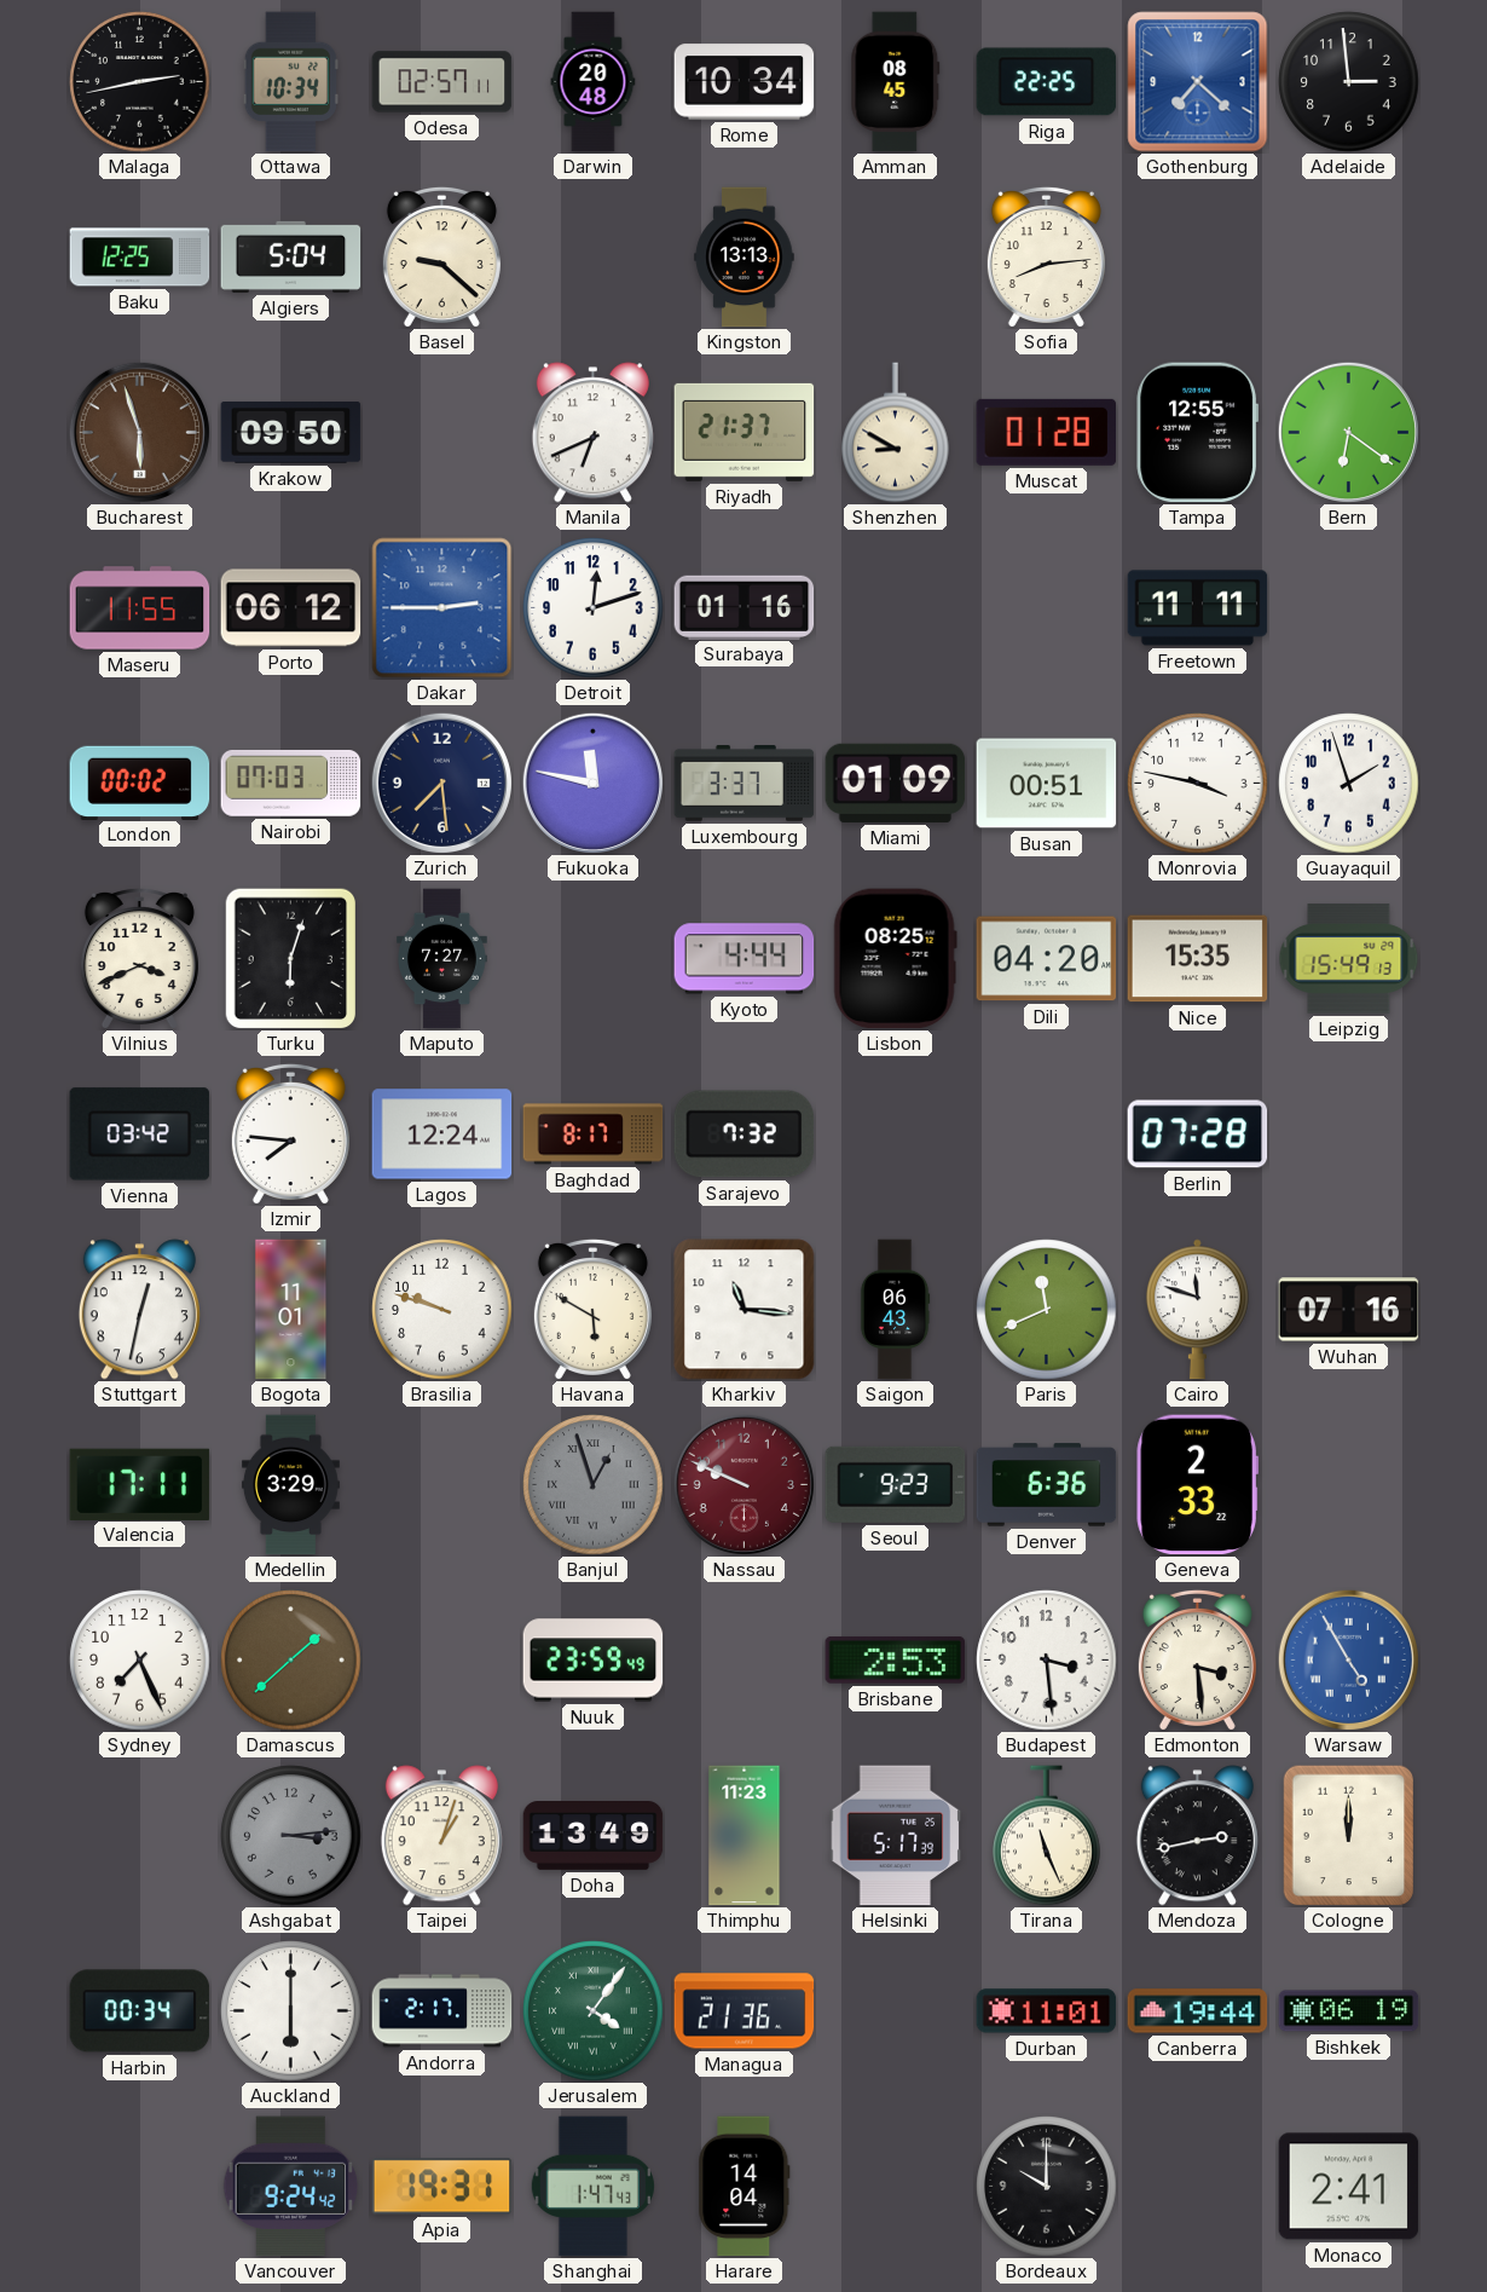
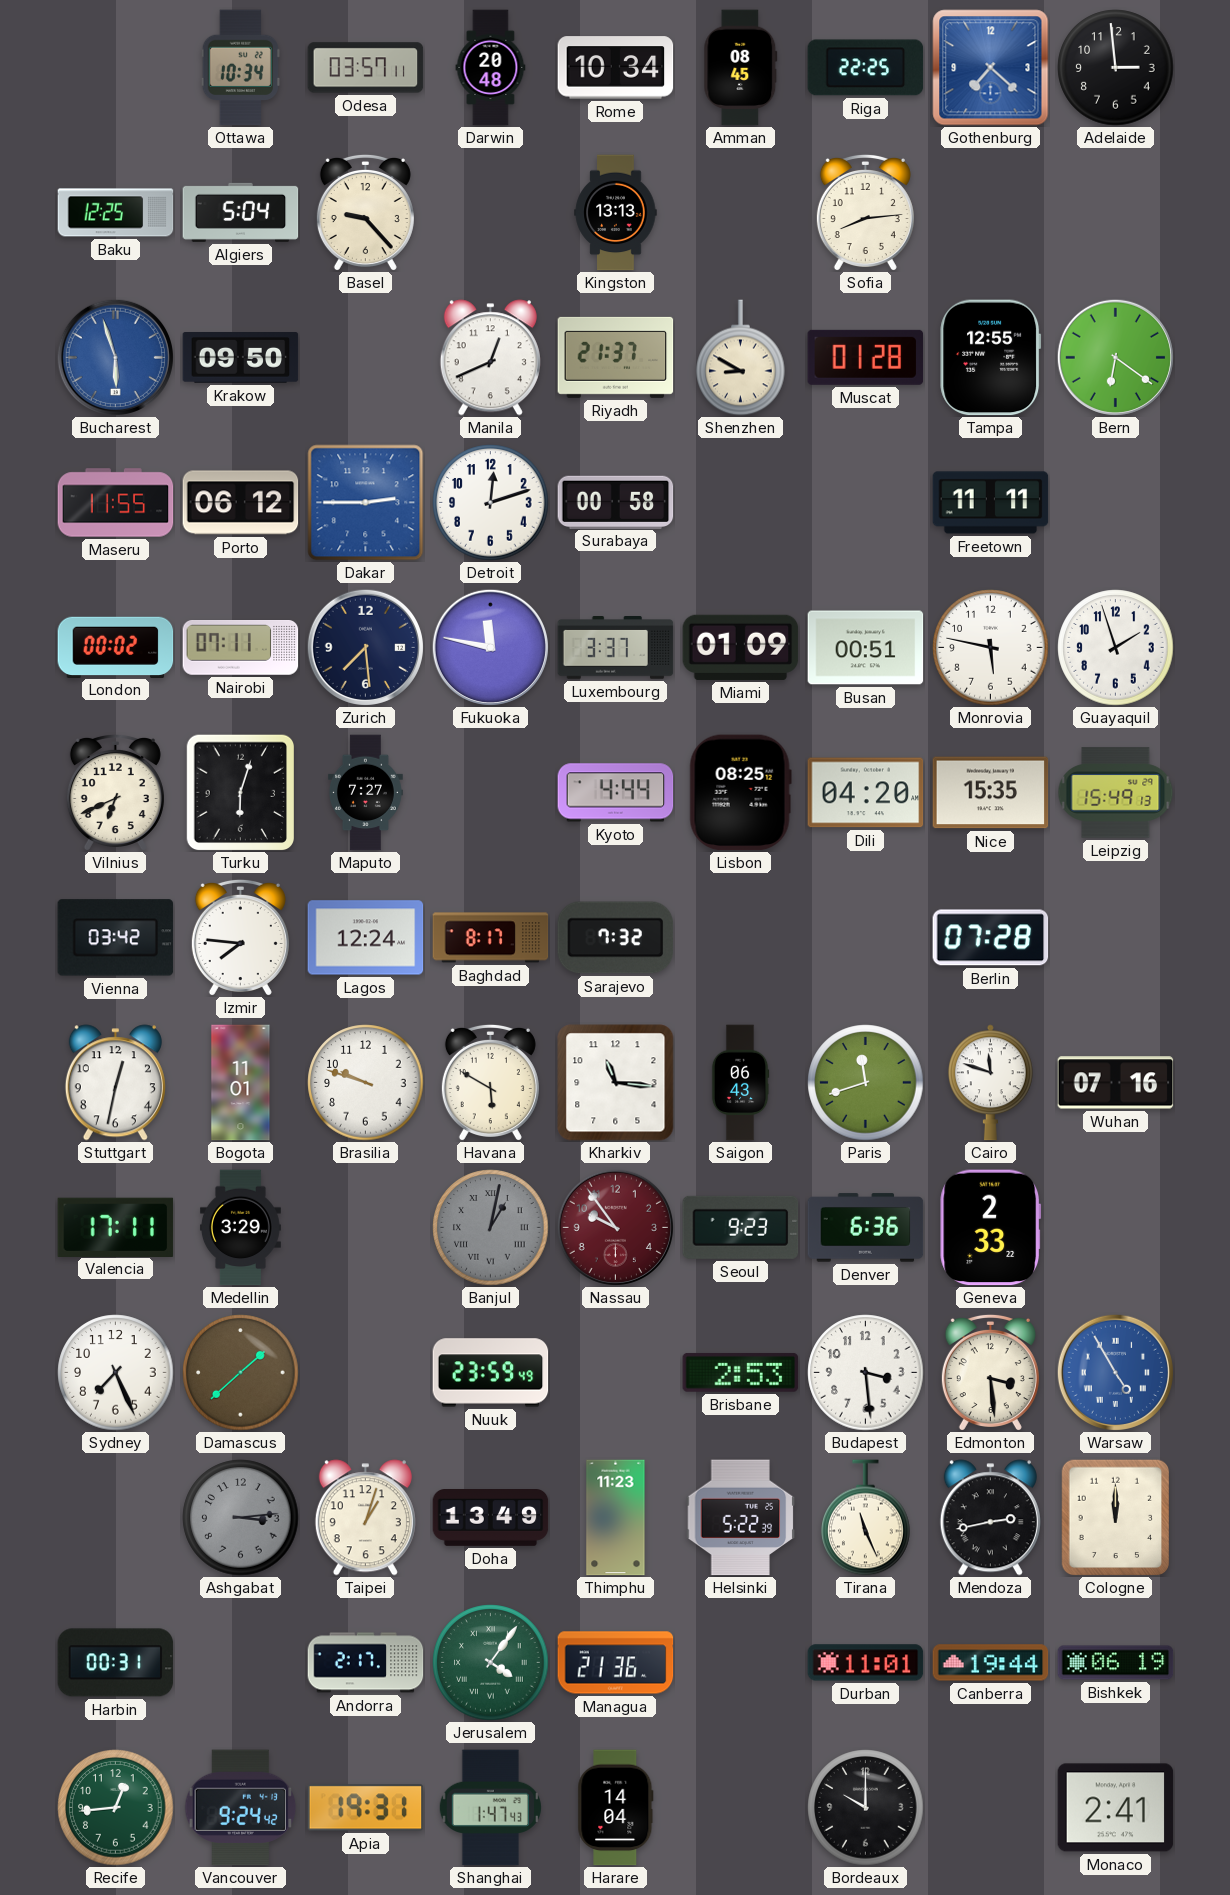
Malaga: 2:43 -> none
Odesa: 02:57 -> 03:57
Basel: 9:22 -> 9:23
Bucharest dial: brown -> blue
Manila: 6:41 -> 12:41
Surabaya: 01:16 -> 00:58
Nairobi: 07:03 -> 07:11
Monrovia: 3:47 -> 5:47
Vilnius: 3:41 -> 6:41
Paris: 11:41 -> 11:42
Banjul: 12:57 -> 1:02
Nassau: 9:49 -> 9:54
Helsinki: 5:17 -> 5:22
Harbin: 00:34 -> 00:31
Auckland: 6:00 -> none
Recife: none -> 12:44
